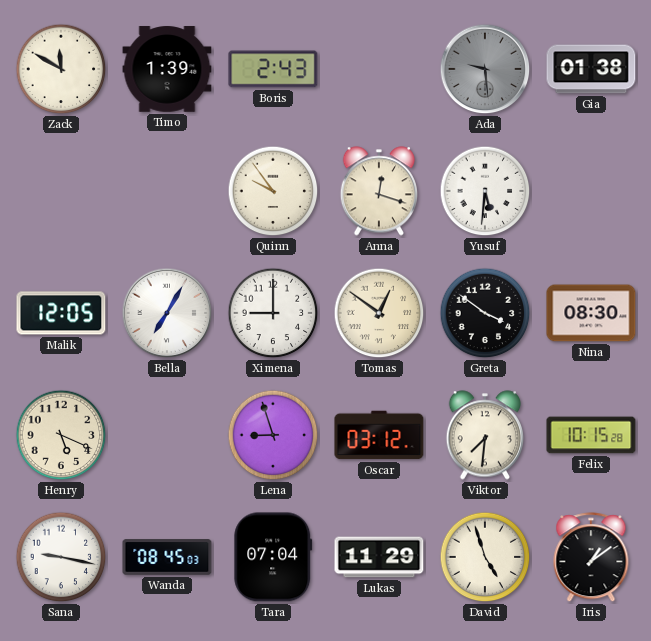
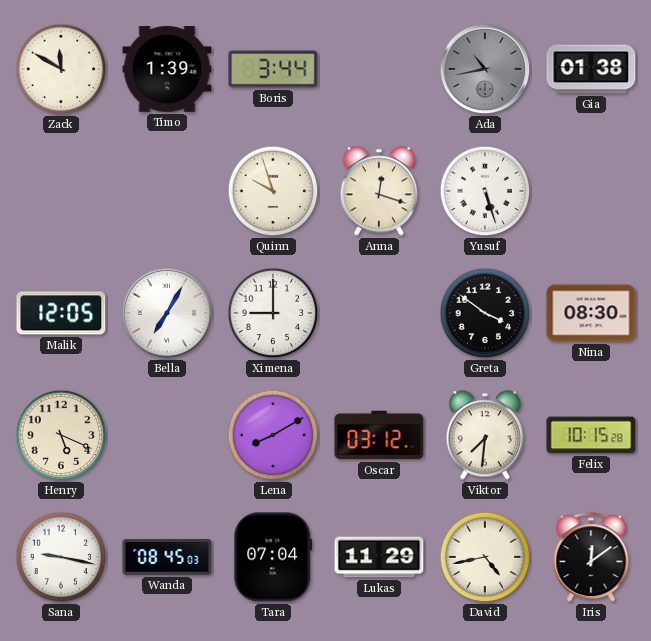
Boris: 2:43 -> 3:44
Ada: 9:29 -> 10:43
Quinn: 9:54 -> 9:57
Yusuf: 5:31 -> 5:27
Tomas: 12:51 -> none
Lena: 8:57 -> 8:10
David: 4:57 -> 4:43
Iris: 1:09 -> 12:09
